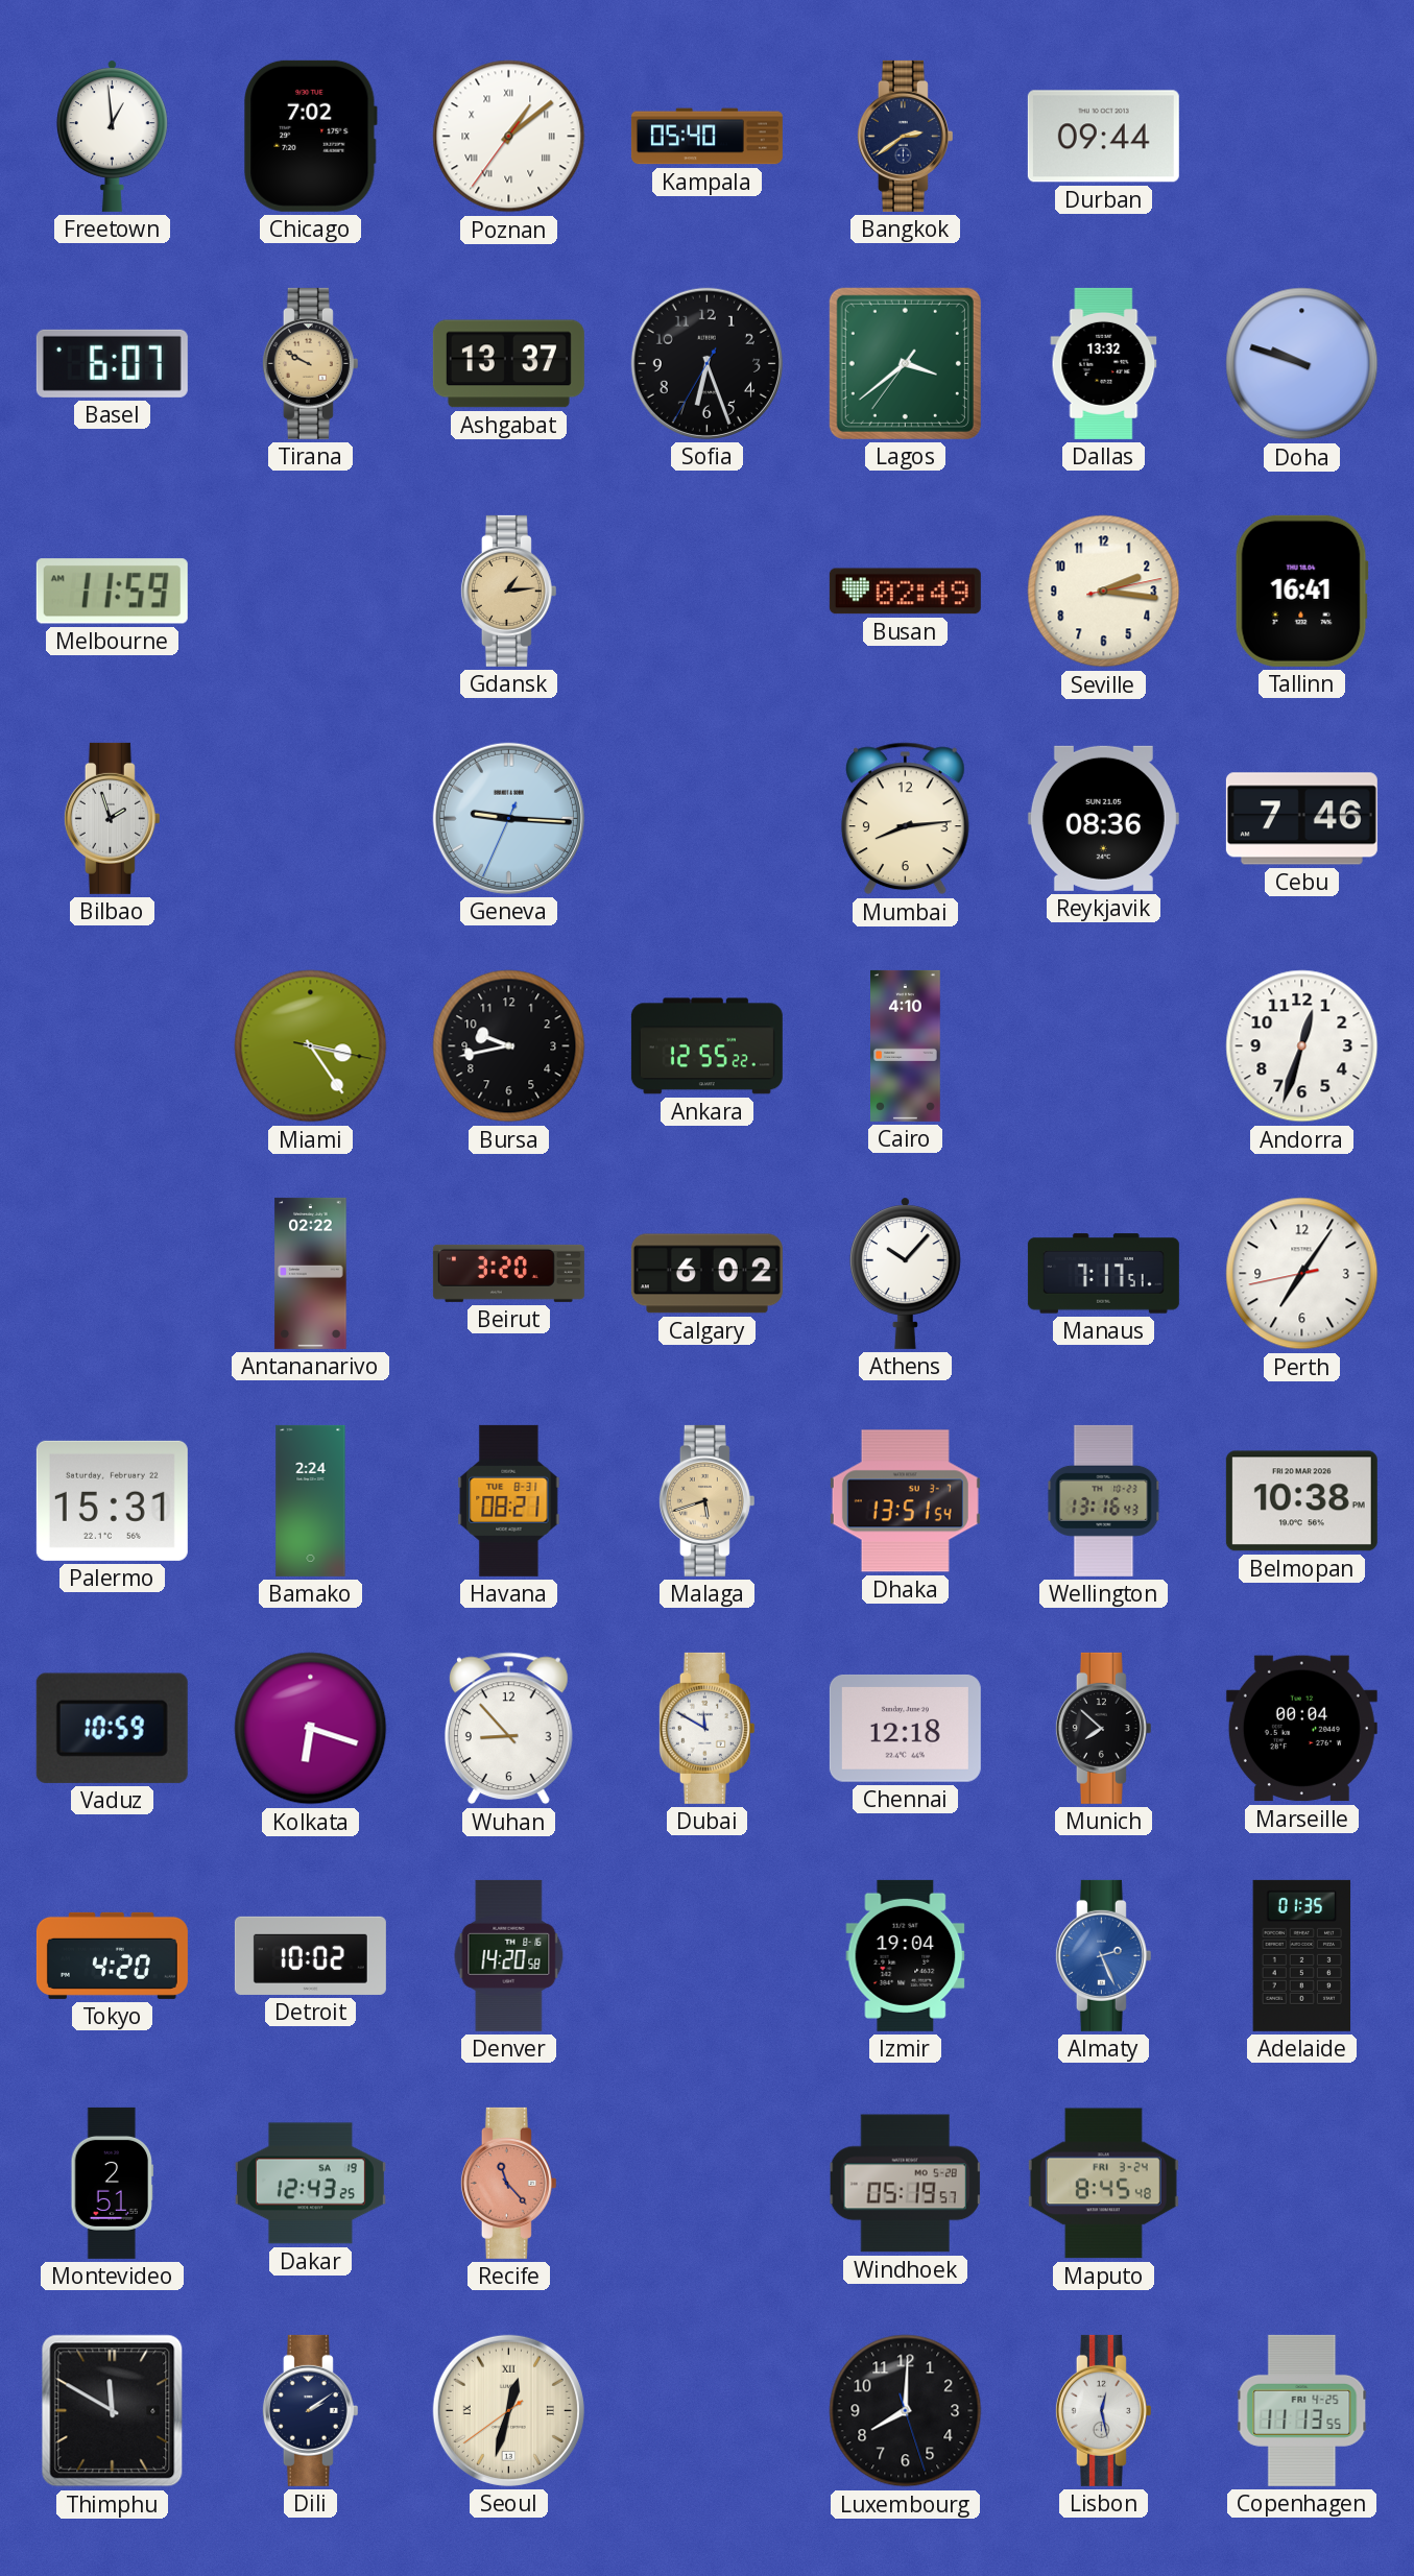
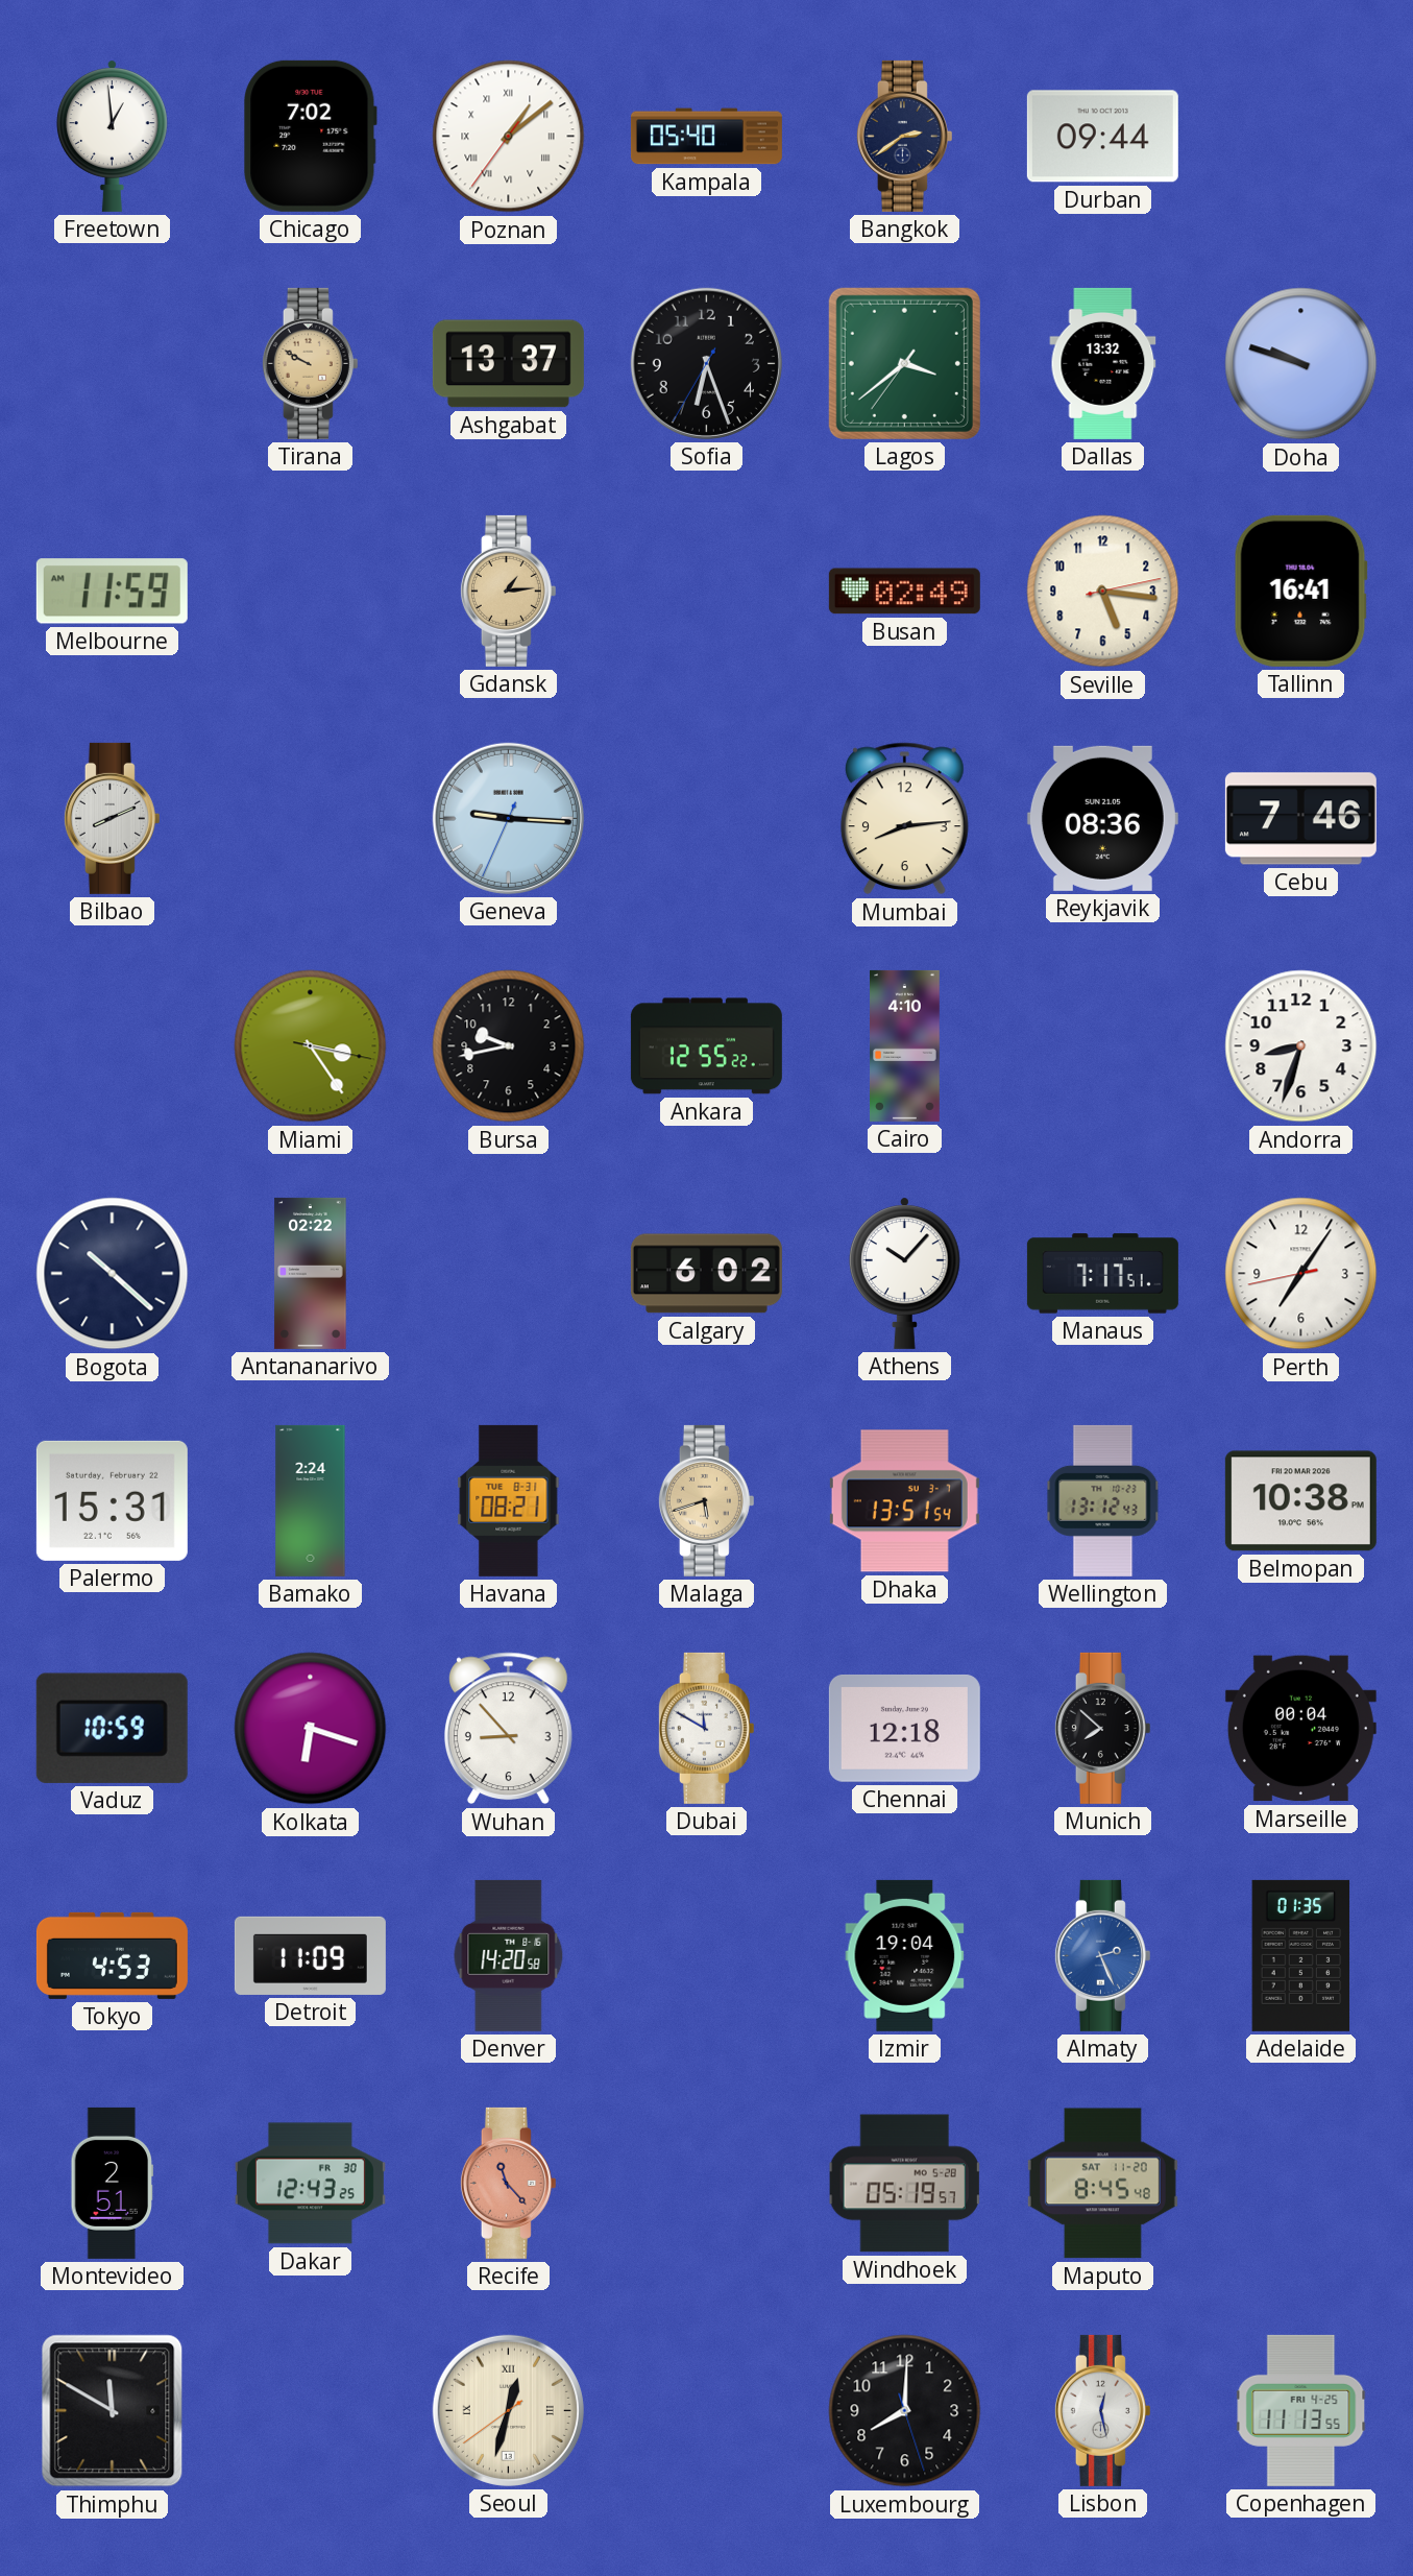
Basel: 6:07 -> none
Seville: 2:16 -> 5:16
Bilbao: 1:57 -> 8:11
Andorra: 12:33 -> 8:33
Bogota: none -> 10:22
Beirut: 3:20 -> none
Wellington: 13:16 -> 13:12
Tokyo: 4:20 -> 4:53
Detroit: 10:02 -> 11:09
Dakar date: SA 19 -> FR 30
Maputo date: FRI 3-24 -> SAT 11-20
Dili: 2:09 -> none
